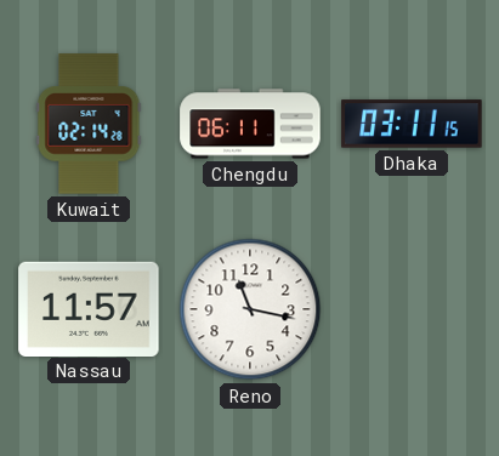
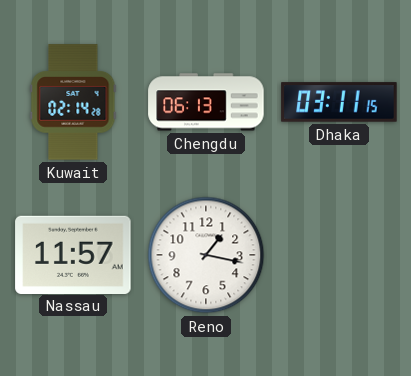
Chengdu: 06:11 -> 06:13
Reno: 11:17 -> 1:17
